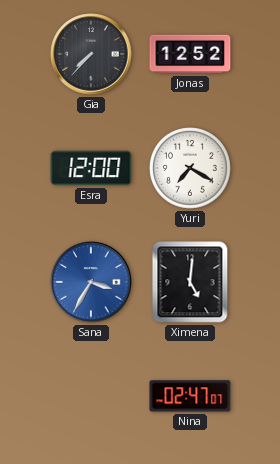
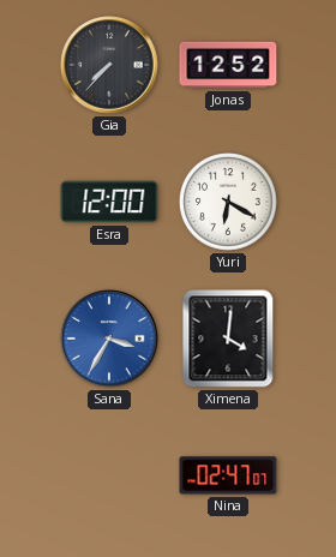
Yuri: 7:20 -> 6:20
Ximena: 5:01 -> 4:01
